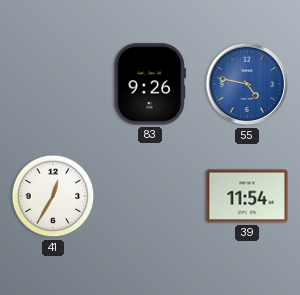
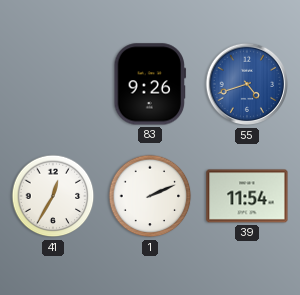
55: 4:47 -> 4:42
1: none -> 2:11
